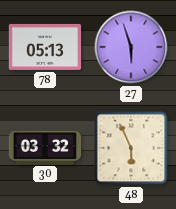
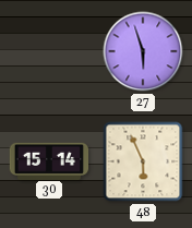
78: 05:13 -> none
30: 03:32 -> 15:14
